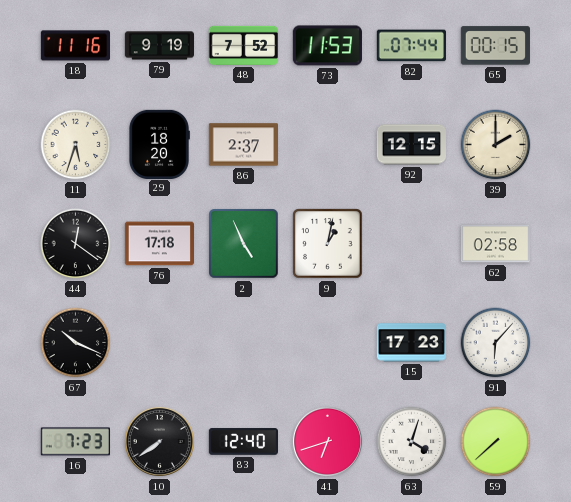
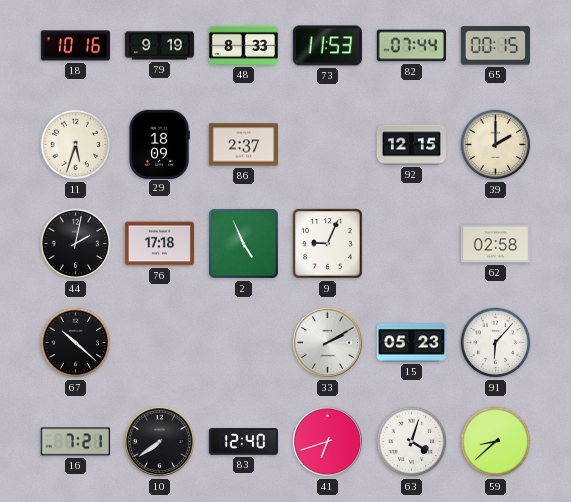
18: 11:16 -> 10:16
48: 7:52 -> 8:33
29: 18:20 -> 18:09
44: 12:21 -> 2:02
9: 1:02 -> 9:04
67: 10:19 -> 10:22
33: none -> 2:10
15: 17:23 -> 05:23
16: 7:23 -> 7:21
59: 7:38 -> 8:38
